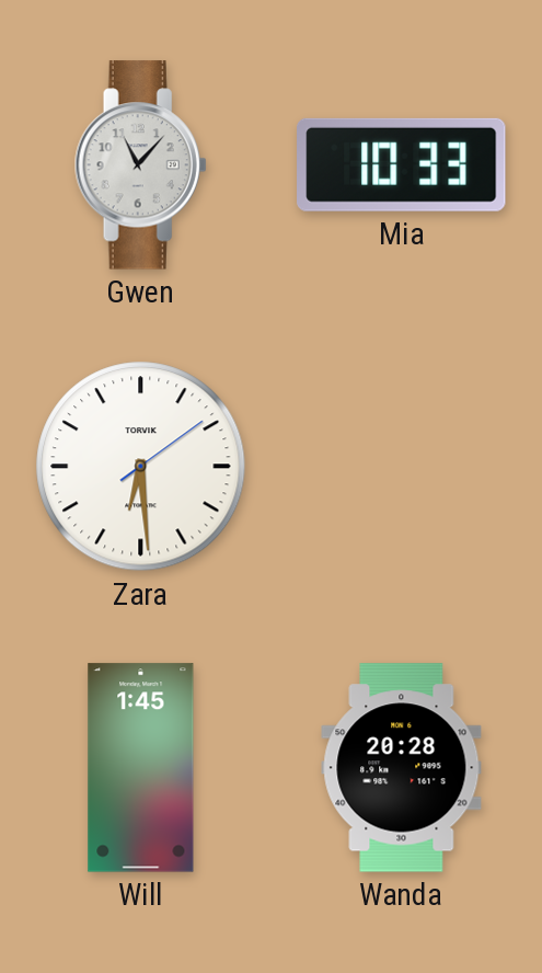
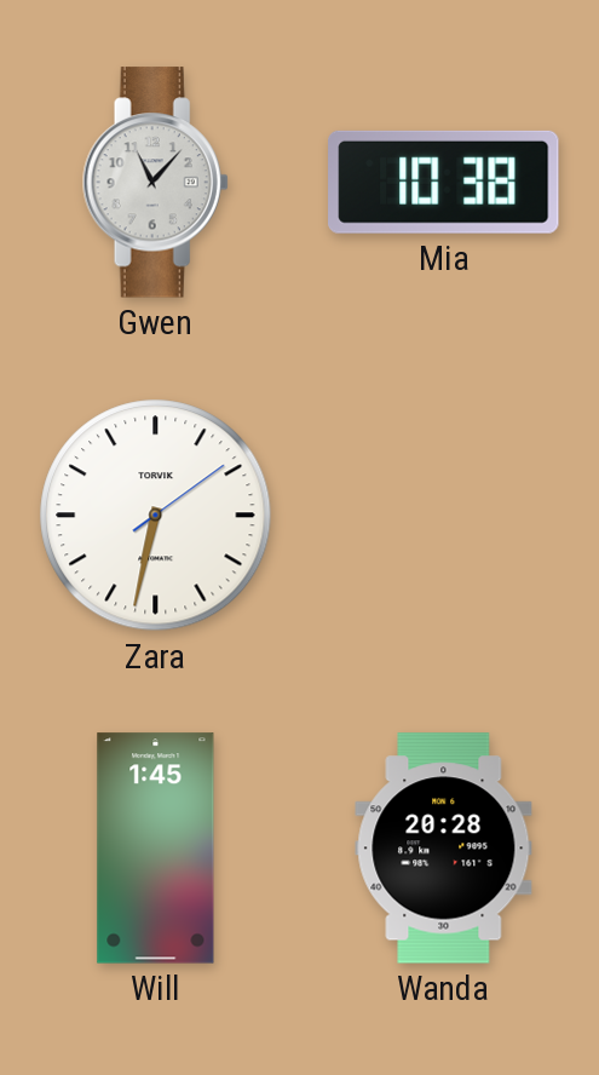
Mia: 10:33 -> 10:38
Zara: 6:29 -> 6:32
